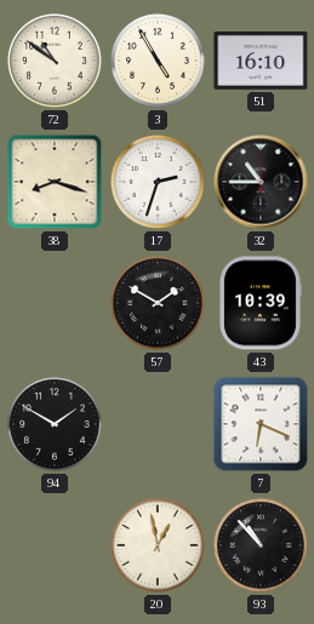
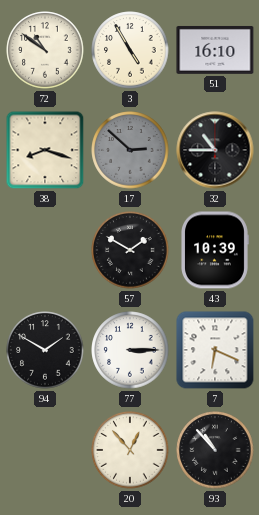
17: 2:33 -> 2:52
17 dial: white -> grey
77: none -> 3:15
20: 12:58 -> 12:53
